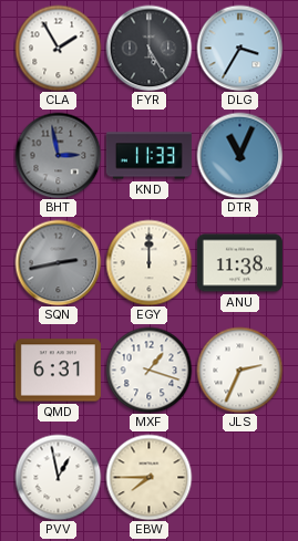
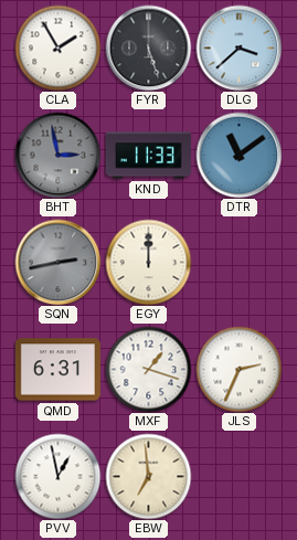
FYR: 5:25 -> 5:27
DLG: 3:35 -> 3:38
DTR: 11:04 -> 11:09
ANU: 11:38 -> none
EBW: 7:45 -> 6:59
